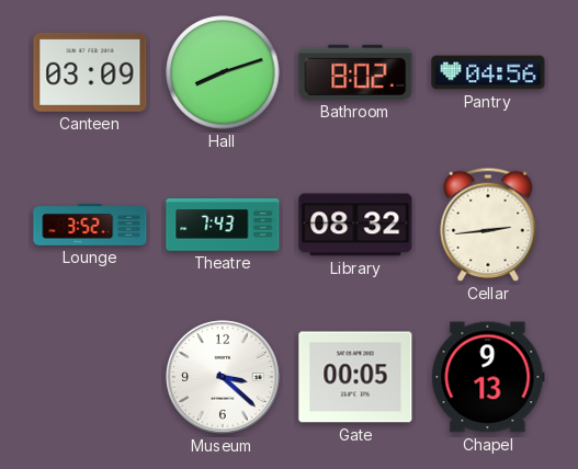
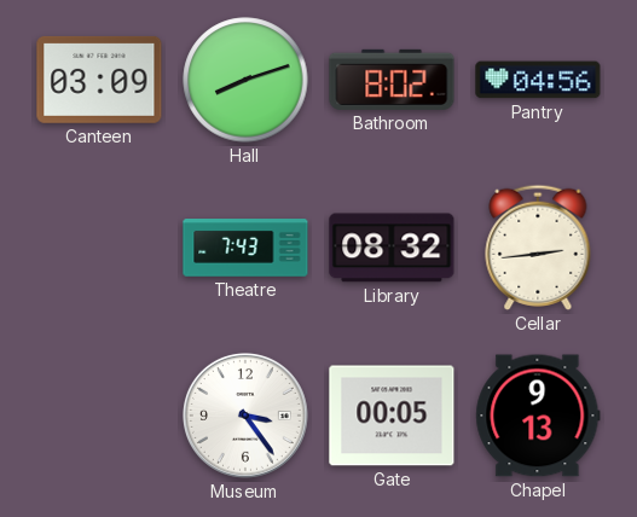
Lounge: 3:52 -> none
Museum: 3:22 -> 3:24
